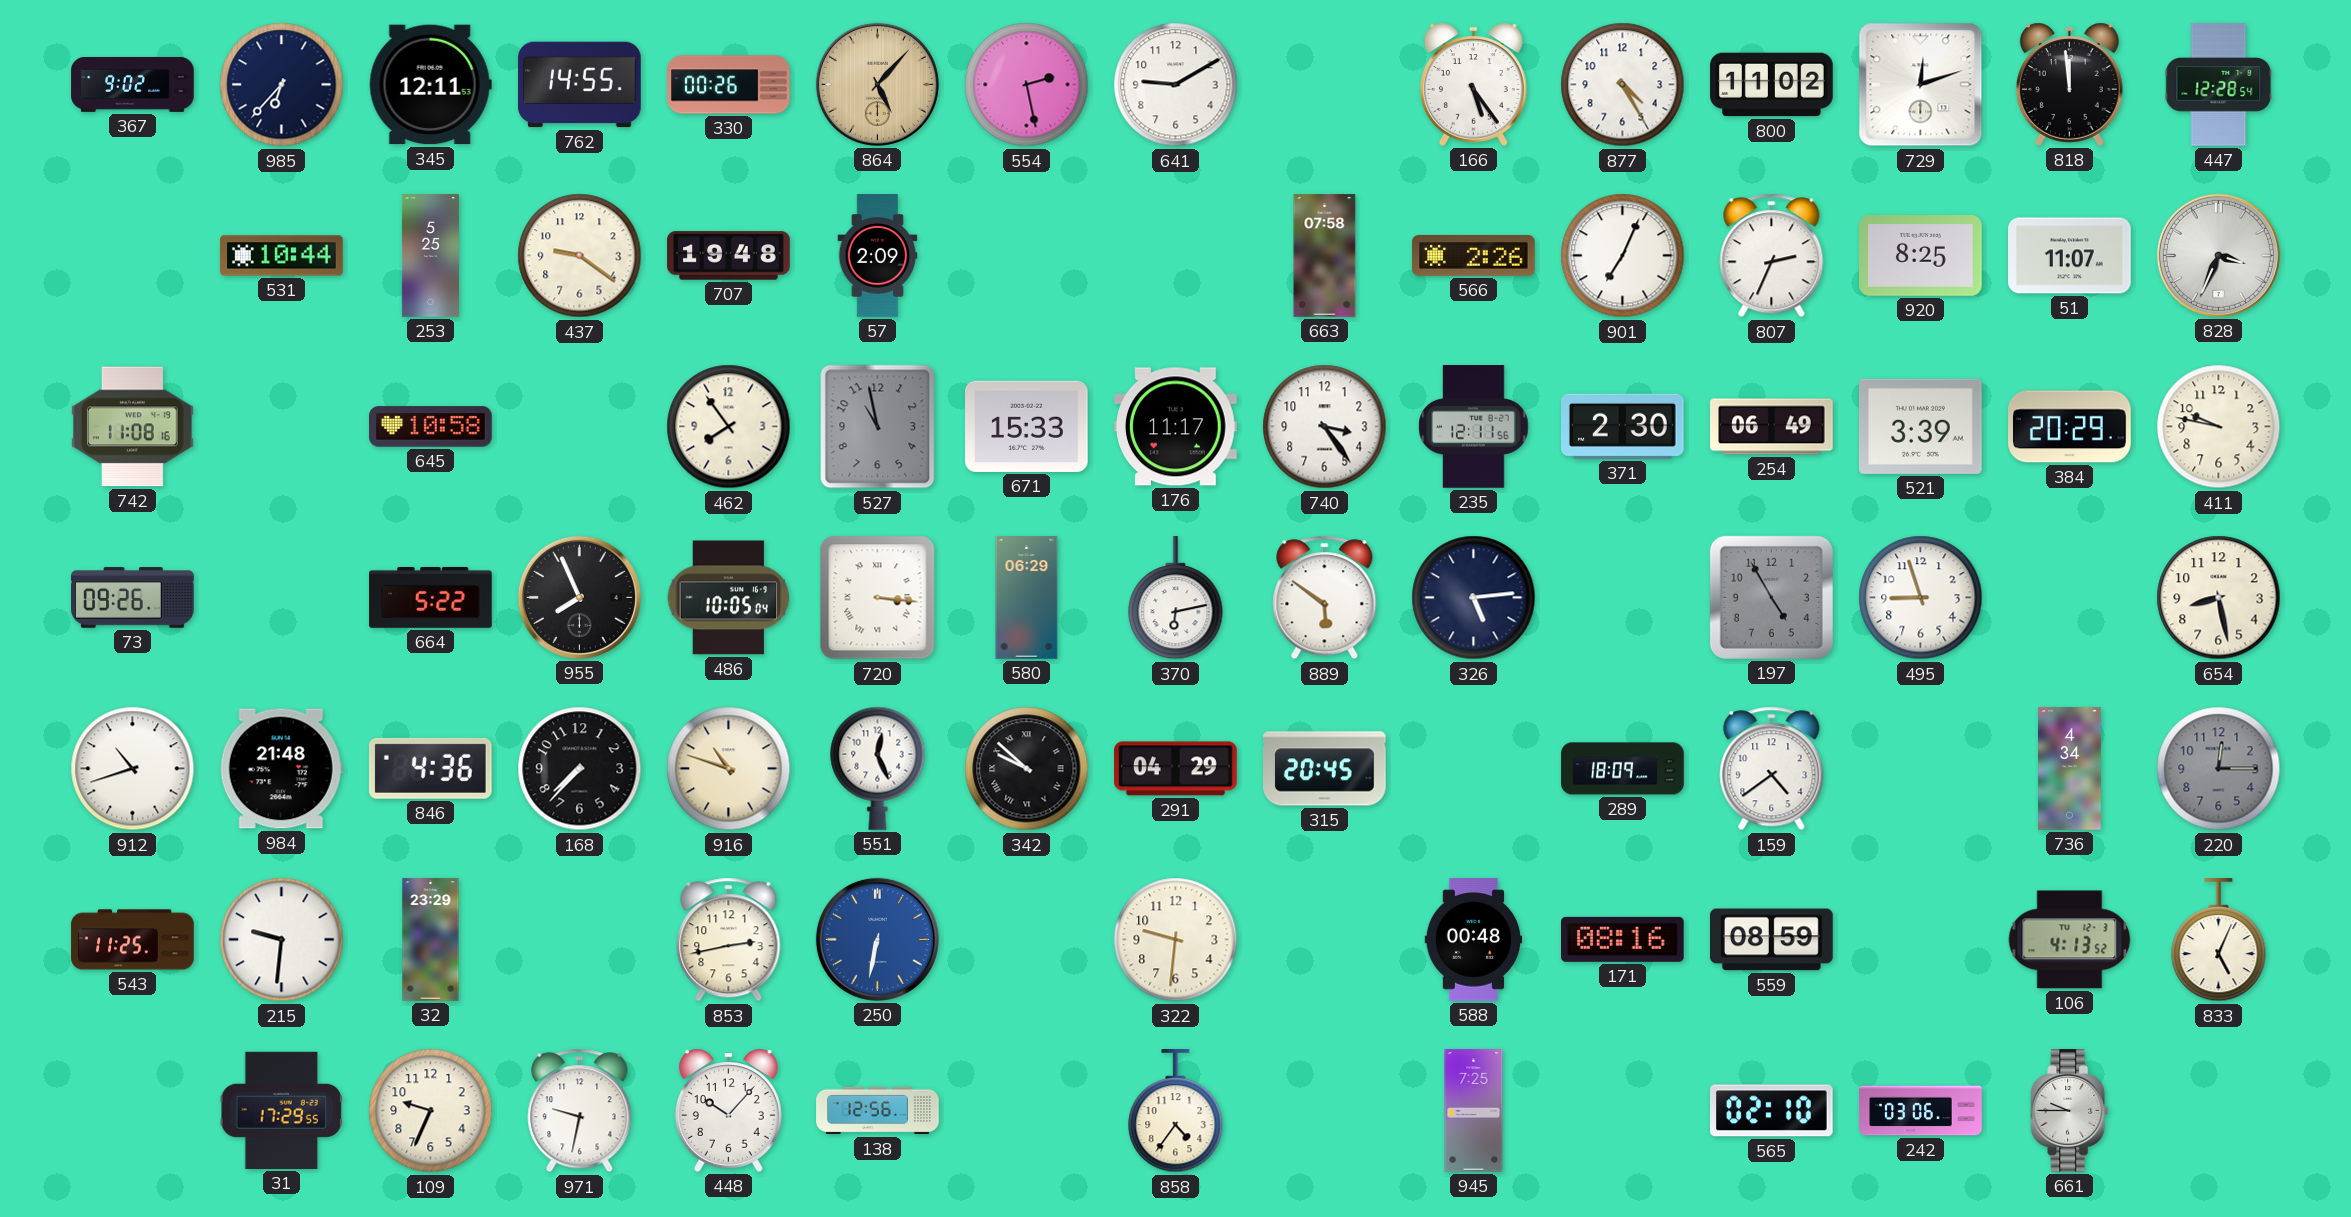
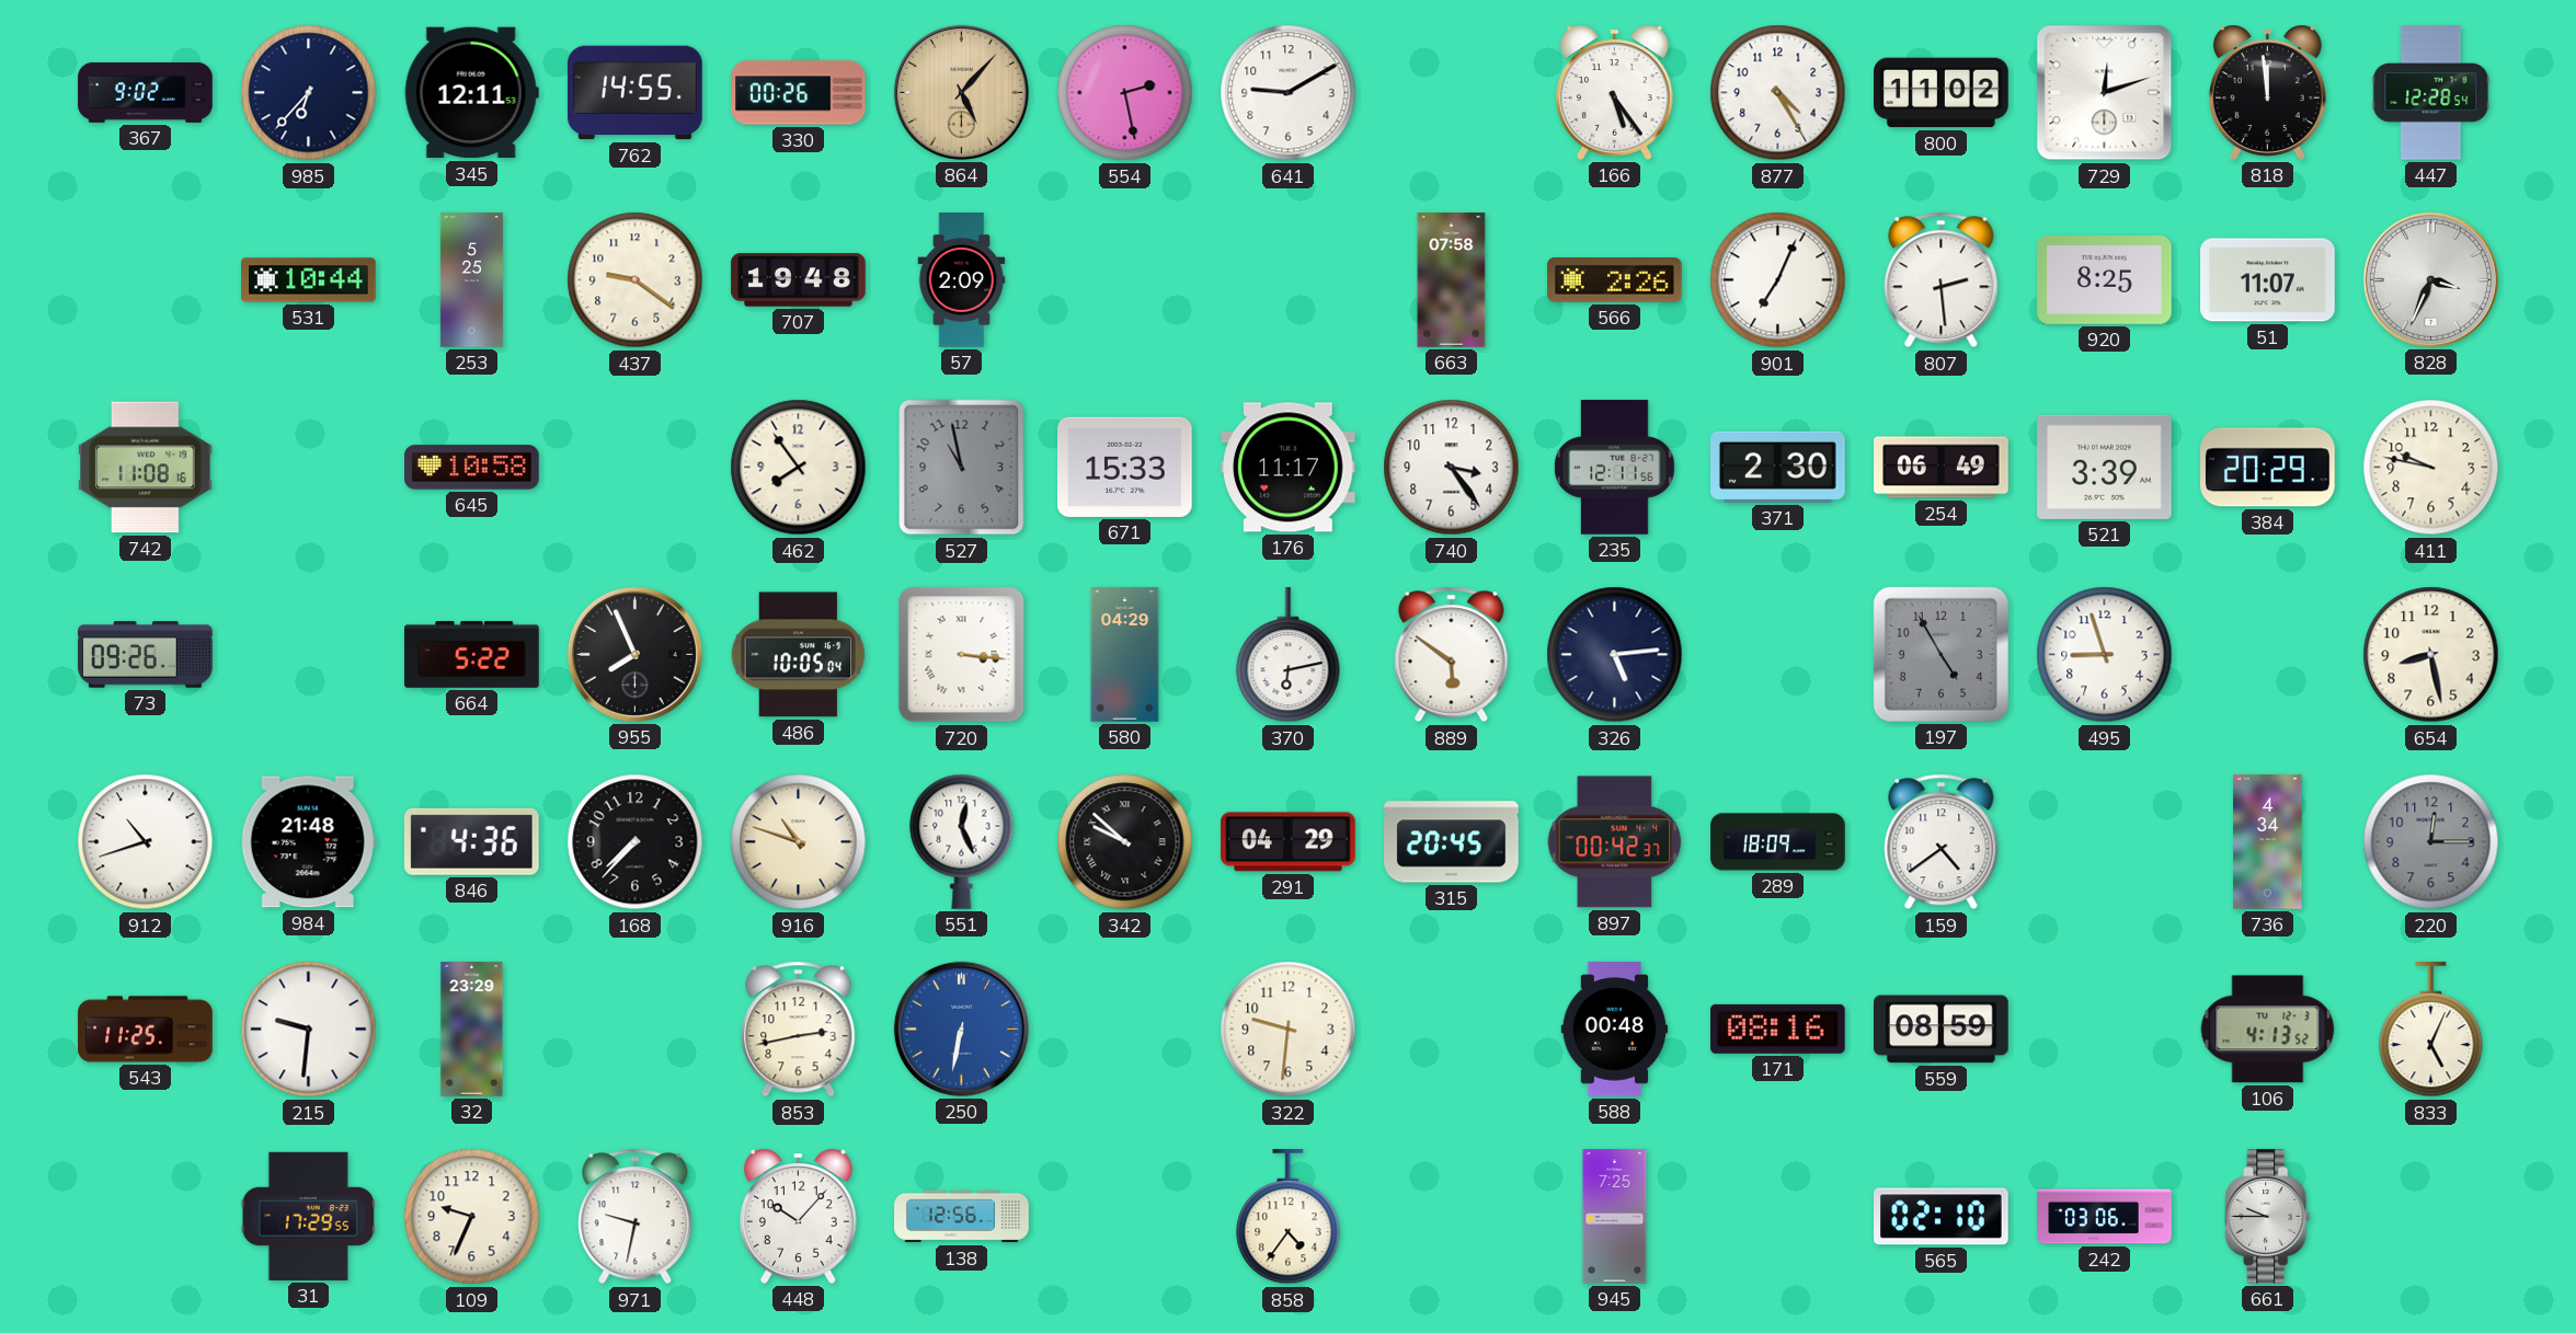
807: 2:34 -> 2:29
580: 06:29 -> 04:29
897: none -> 00:42
